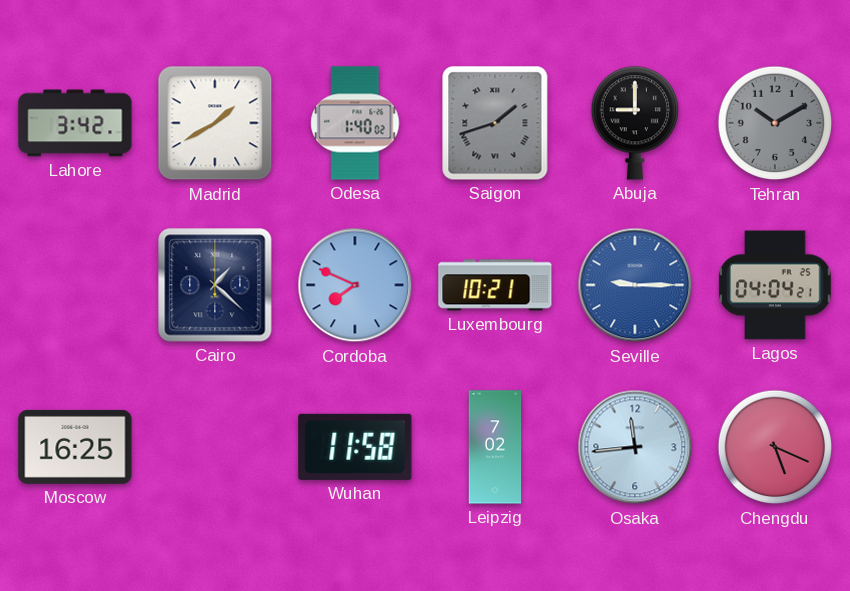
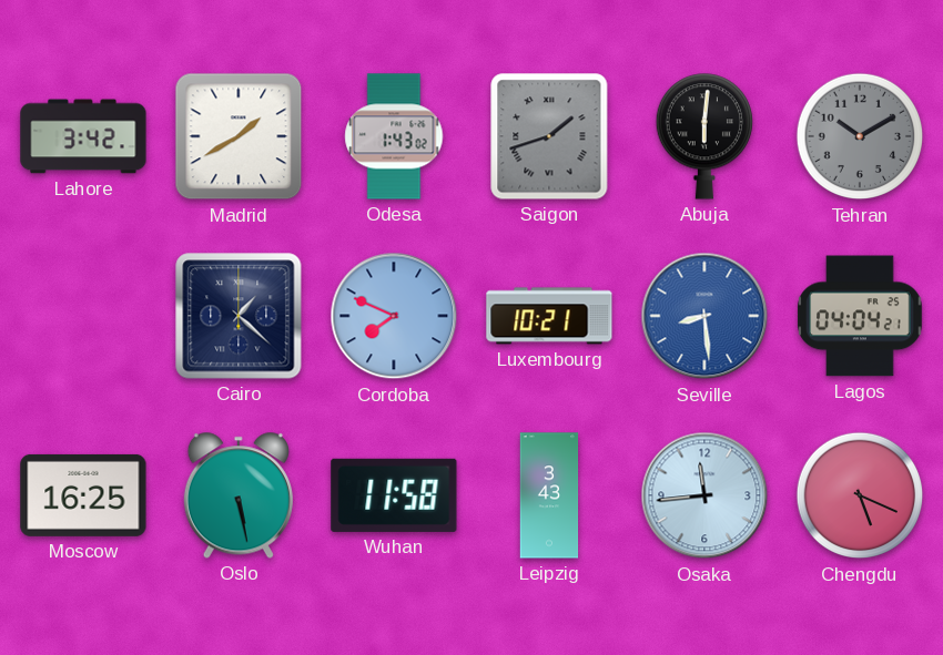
Odesa: 1:40 -> 1:43
Abuja: 9:00 -> 6:01
Seville: 9:15 -> 8:29
Oslo: none -> 5:28
Leipzig: 7:02 -> 3:43
